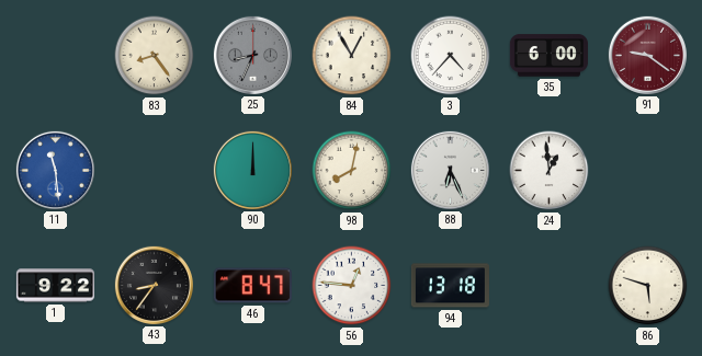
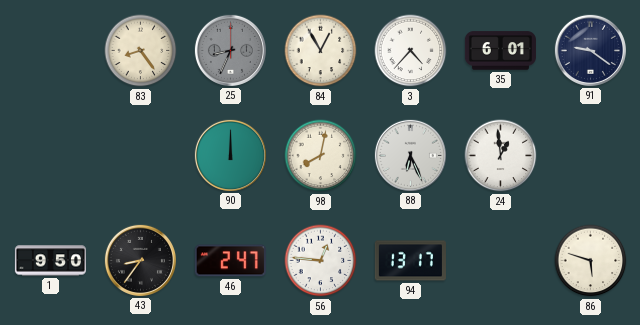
35: 6:00 -> 6:01
91 dial: burgundy -> navy
11: 11:29 -> none
1: 9:22 -> 9:50
46: 8:47 -> 2:47
94: 13:18 -> 13:17
